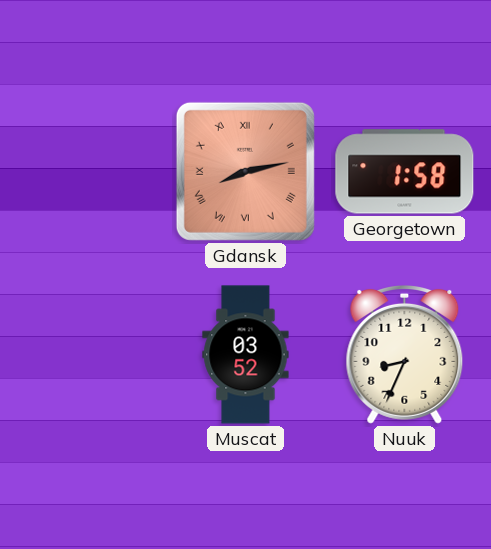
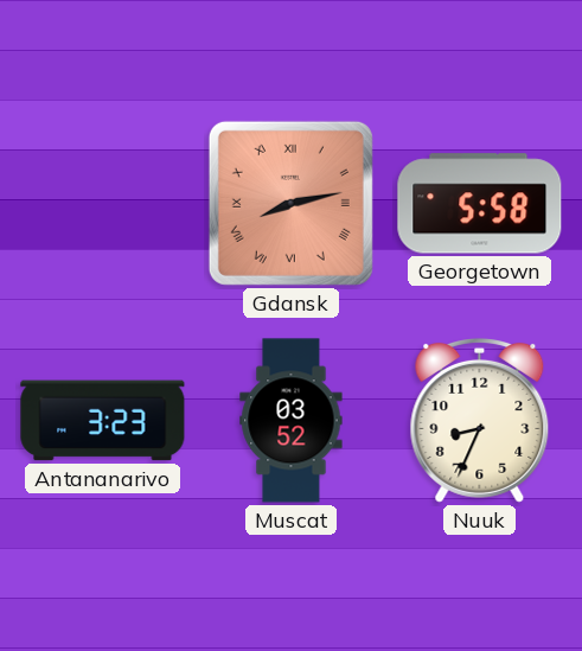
Georgetown: 1:58 -> 5:58
Antananarivo: none -> 3:23
